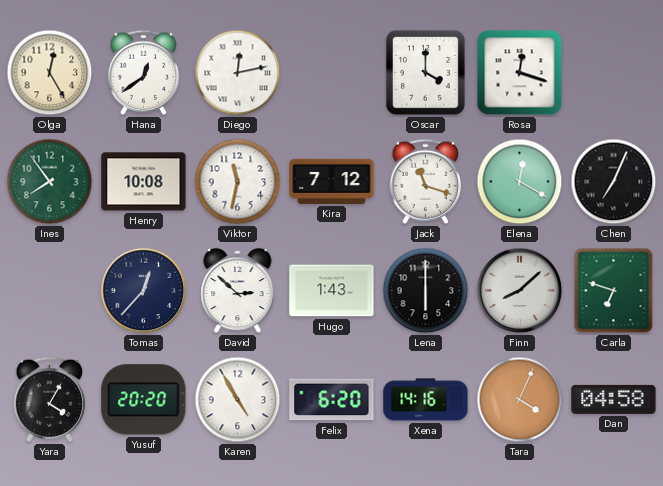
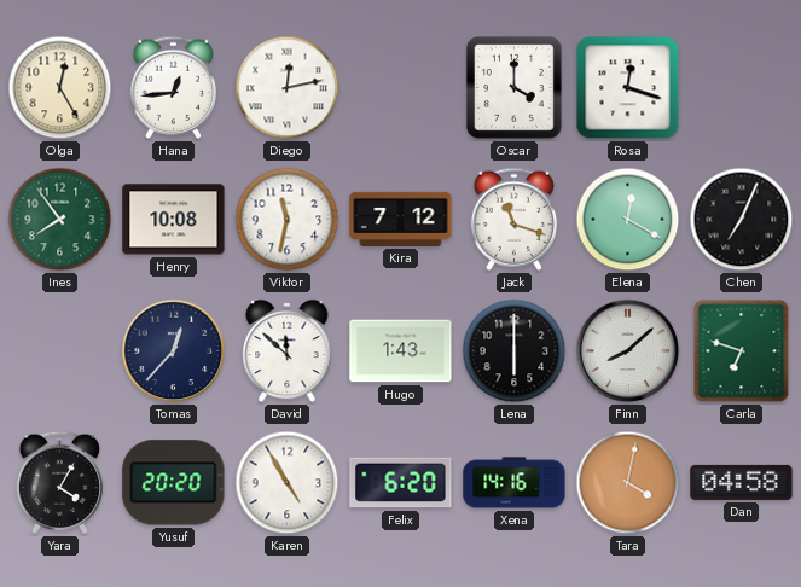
Hana: 12:39 -> 12:44
David: 2:52 -> 11:52
Tara: 4:04 -> 4:02
